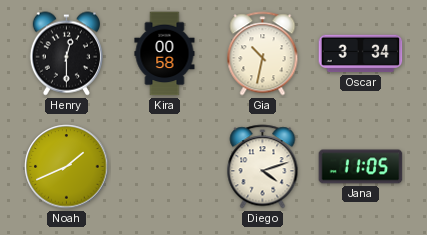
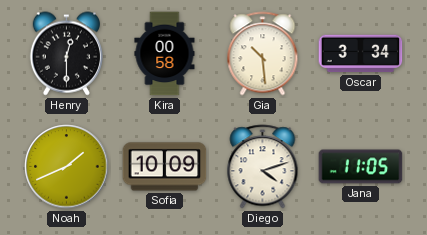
Gia: 10:32 -> 10:29
Sofia: none -> 10:09
